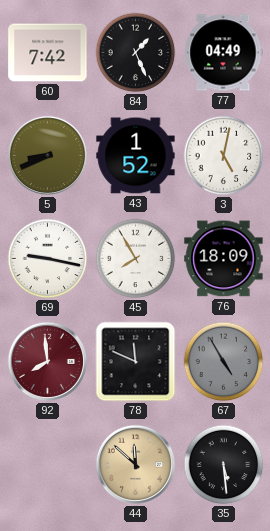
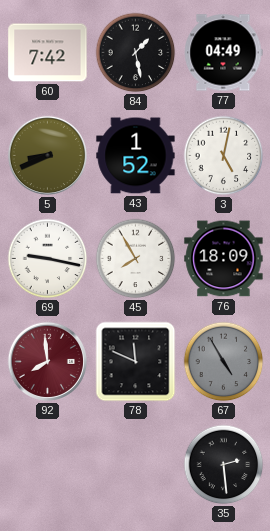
84: 1:26 -> 1:28
44: 11:52 -> none
35: 5:29 -> 2:29
